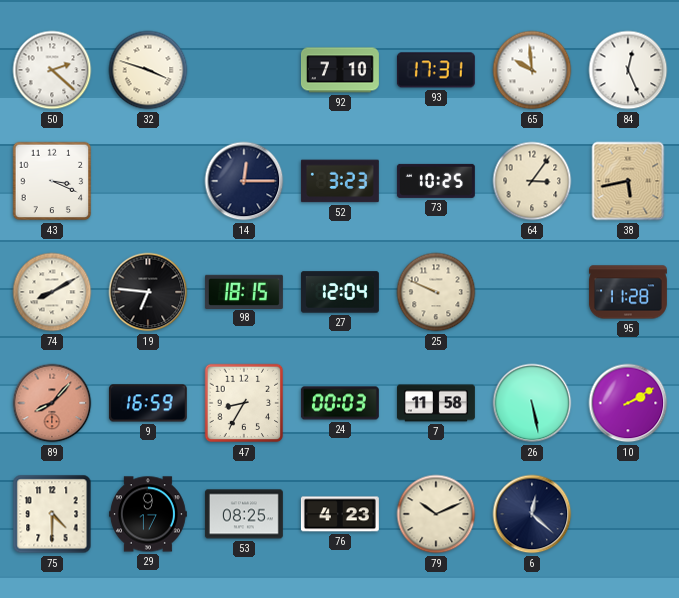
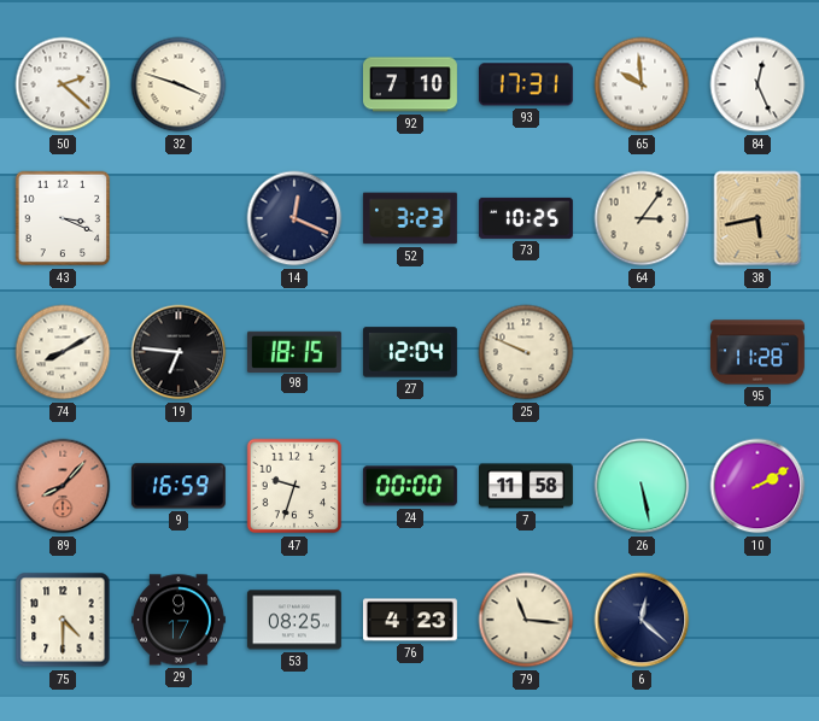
14: 12:15 -> 12:19
47: 8:35 -> 9:33
24: 00:03 -> 00:00
79: 10:11 -> 11:16
